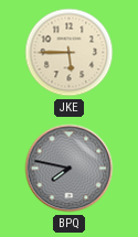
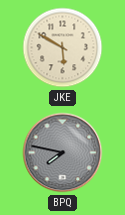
JKE: 5:45 -> 5:50
